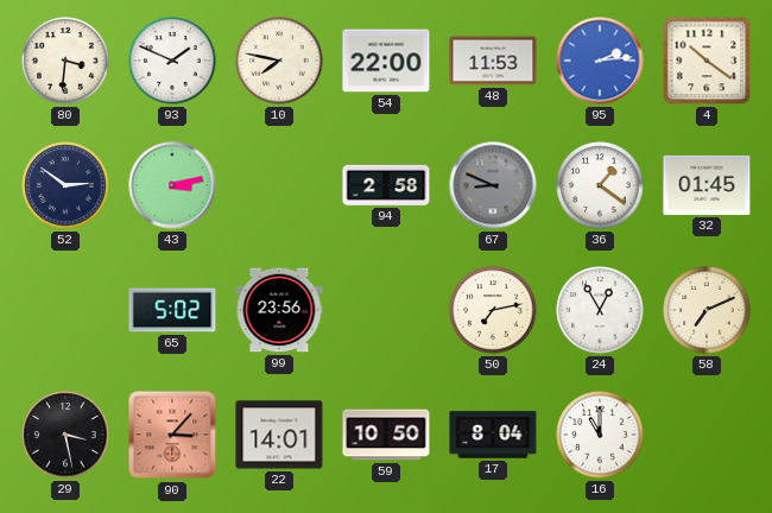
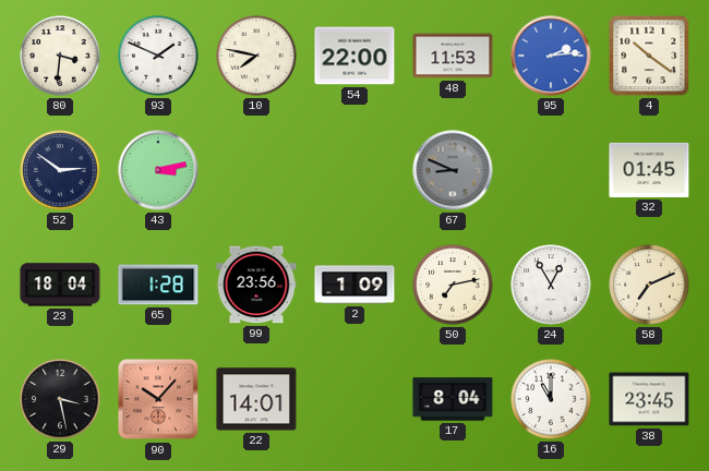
94: 2:58 -> none
36: 1:21 -> none
23: none -> 18:04
65: 5:02 -> 1:28
2: none -> 1:09
90: 3:07 -> 10:07
59: 10:50 -> none
38: none -> 23:45
